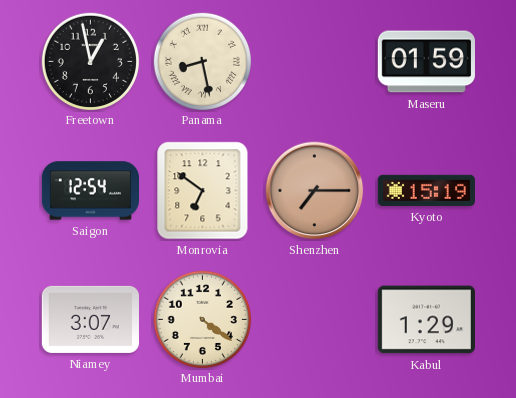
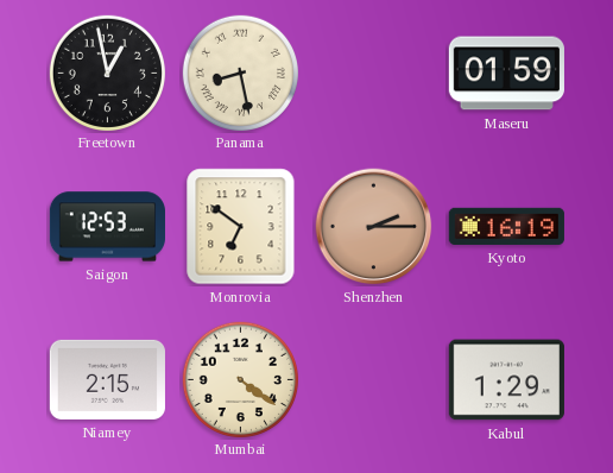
Saigon: 12:54 -> 12:53
Shenzhen: 7:15 -> 2:15
Kyoto: 15:19 -> 16:19
Niamey: 3:07 -> 2:15
